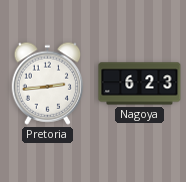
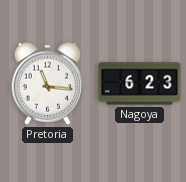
Pretoria: 2:44 -> 11:16
